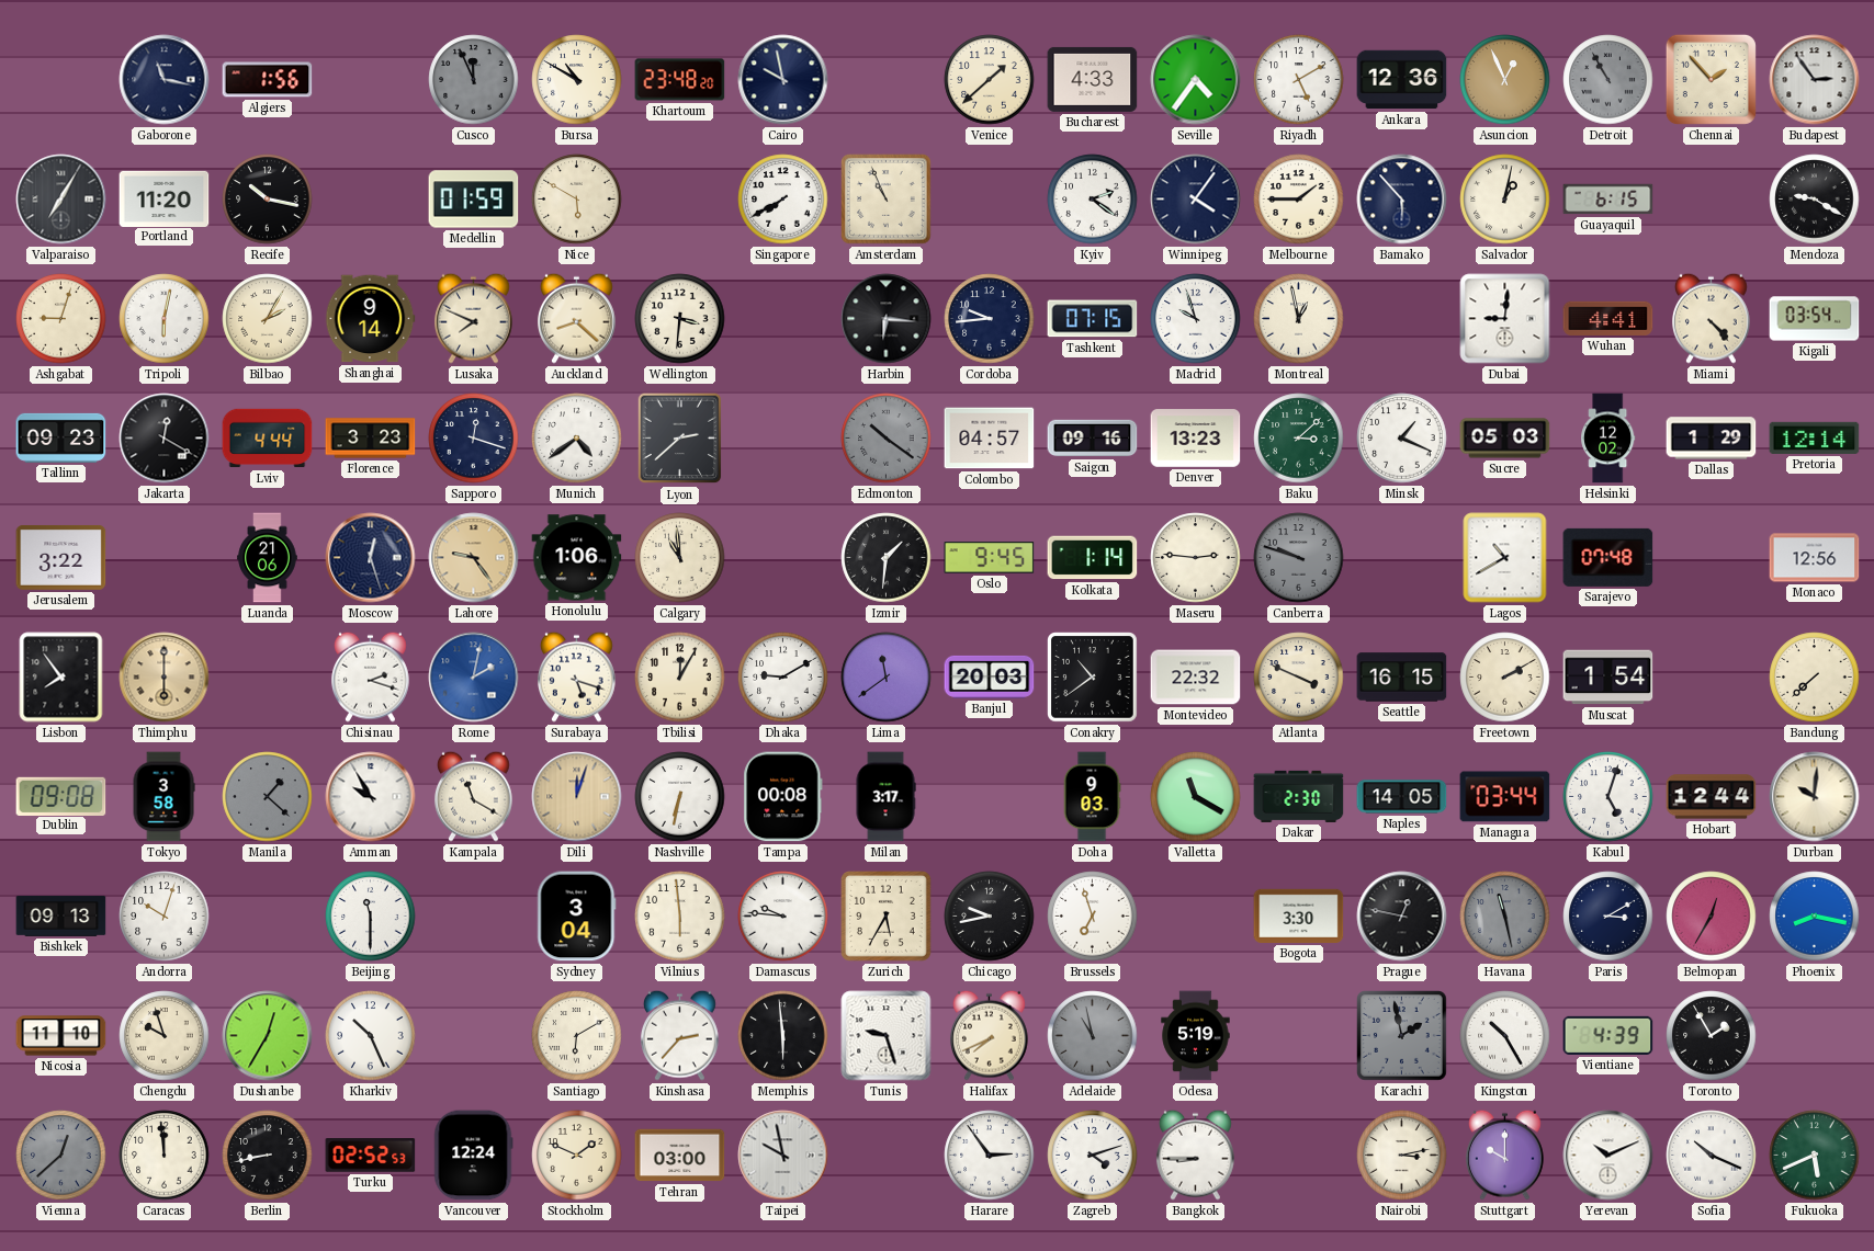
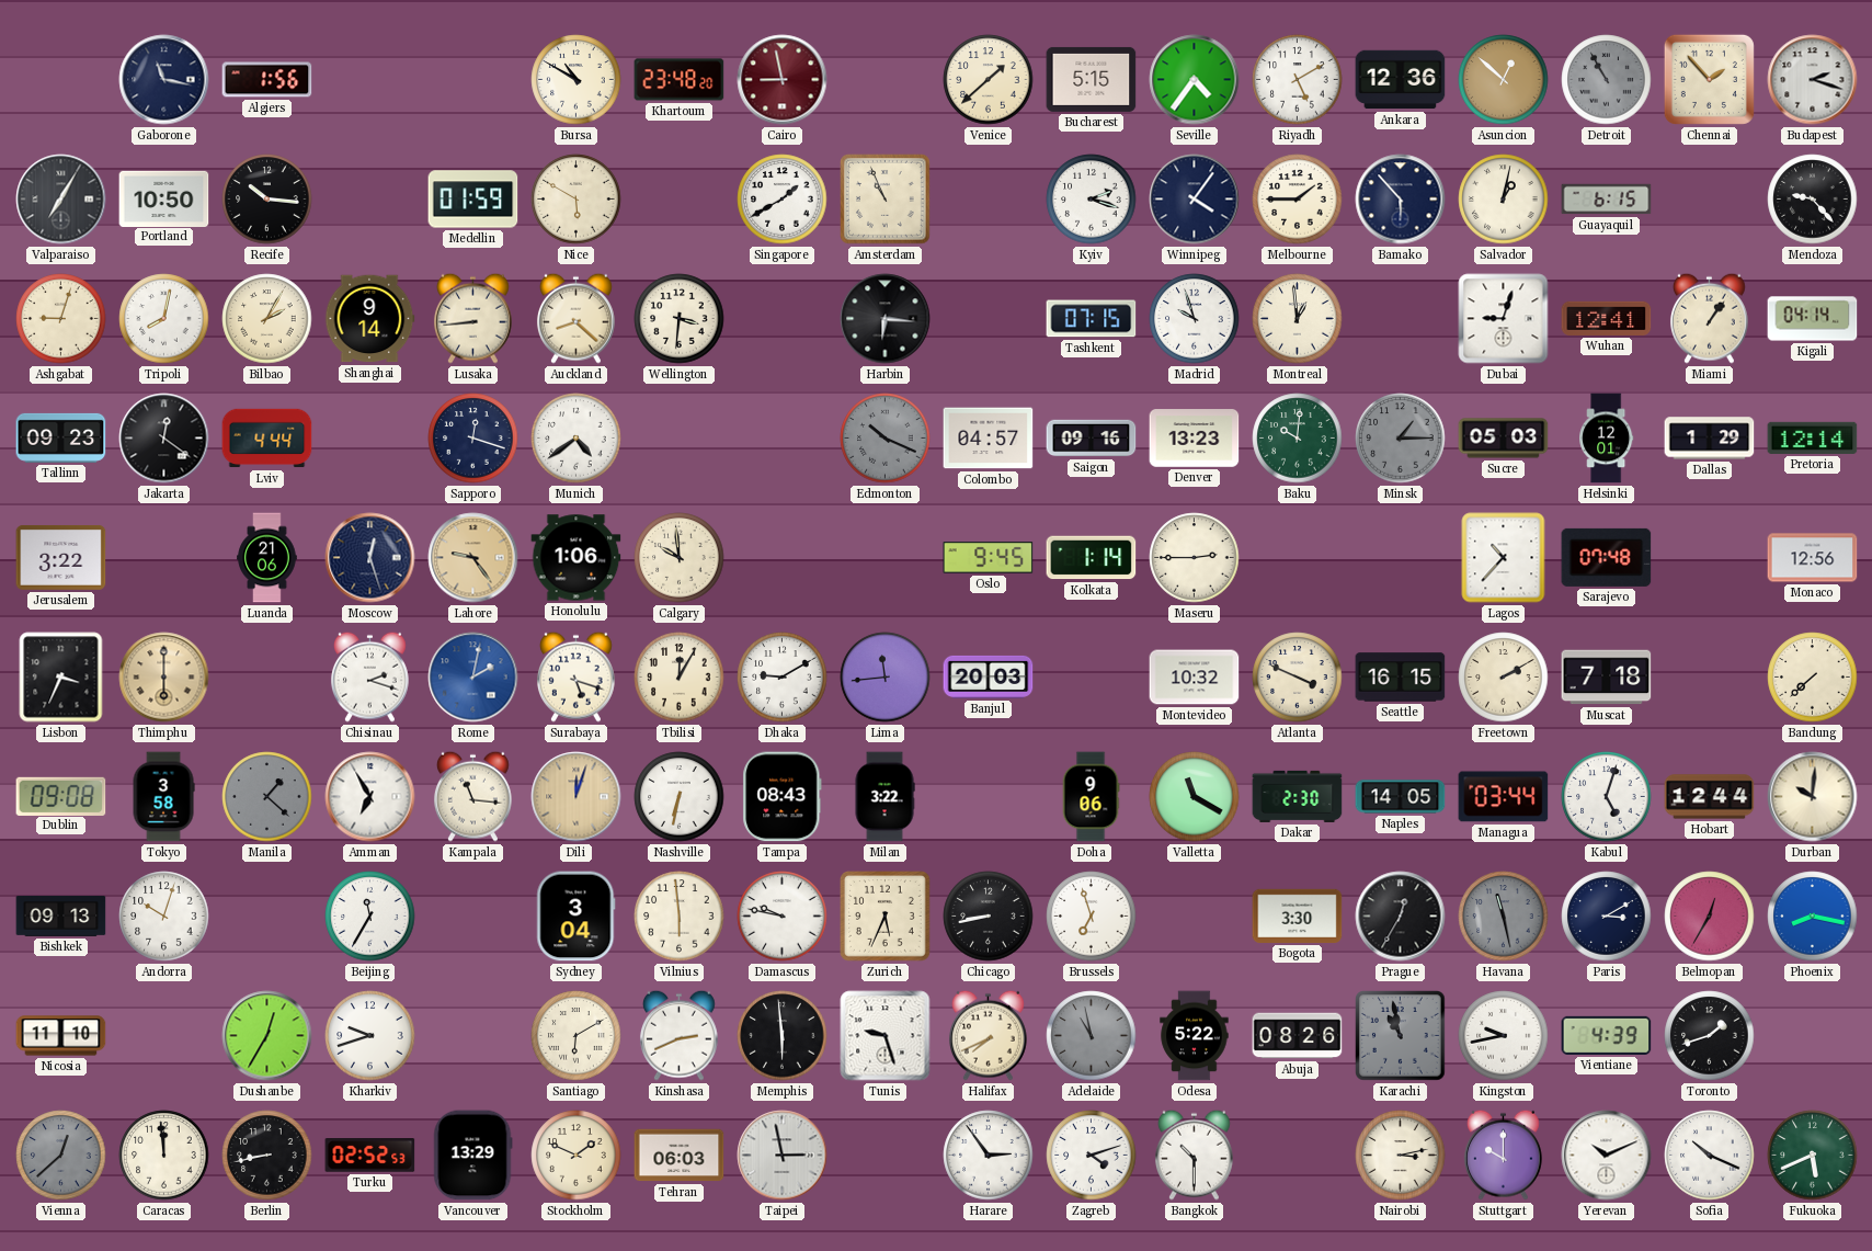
Cusco: 11:56 -> none
Cairo: 9:58 -> 8:58
Cairo dial: navy -> burgundy
Bucharest: 4:33 -> 5:15
Asuncion: 12:56 -> 12:52
Budapest: 2:54 -> 2:18
Portland: 11:20 -> 10:50
Recife: 10:17 -> 10:16
Singapore: 7:40 -> 1:40
Kyiv: 2:21 -> 2:18
Mendoza: 9:20 -> 9:23
Tripoli: 6:02 -> 8:02
Lusaka: 7:49 -> 8:44
Cordoba: 9:44 -> none
Montreal: 12:58 -> 12:59
Dubai: 9:01 -> 9:03
Wuhan: 4:41 -> 12:41
Miami: 4:23 -> 1:06
Kigali: 03:54 -> 04:14
Jakarta: 12:20 -> 12:21
Florence: 3:23 -> none
Lyon: 2:38 -> none
Edmonton: 10:21 -> 10:19
Baku: 3:08 -> 10:01
Minsk: 1:19 -> 1:15
Minsk dial: white -> grey
Helsinki: 12:02 -> 12:01
Calgary: 10:59 -> 9:59
Izmir: 1:31 -> none
Maseru: 2:46 -> 2:45
Canberra: 9:48 -> none
Lagos: 10:40 -> 10:37
Lisbon: 7:54 -> 3:34
Lima: 11:39 -> 11:44
Conakry: 10:39 -> none
Montevideo: 22:32 -> 10:32
Muscat: 1:54 -> 7:18
Amman: 9:55 -> 6:55
Kampala: 11:20 -> 11:16
Tampa: 00:08 -> 08:43
Milan: 3:17 -> 3:22
Doha: 9:03 -> 9:06
Beijing: 11:30 -> 11:35
Damascus: 9:46 -> 9:47
Zurich: 5:35 -> 5:34
Chicago: 9:43 -> 8:43
Prague: 12:47 -> 12:35
Chengdu: 9:57 -> none
Kharkiv: 10:26 -> 9:42
Kinshasa: 2:37 -> 2:41
Odesa: 5:19 -> 5:22
Abuja: none -> 08:26
Karachi: 1:58 -> 10:58
Kingston: 10:25 -> 9:43
Toronto: 1:55 -> 1:42
Vancouver: 12:24 -> 13:29
Tehran: 03:00 -> 06:03
Taipei: 9:58 -> 2:58
Bangkok: 8:45 -> 10:30
